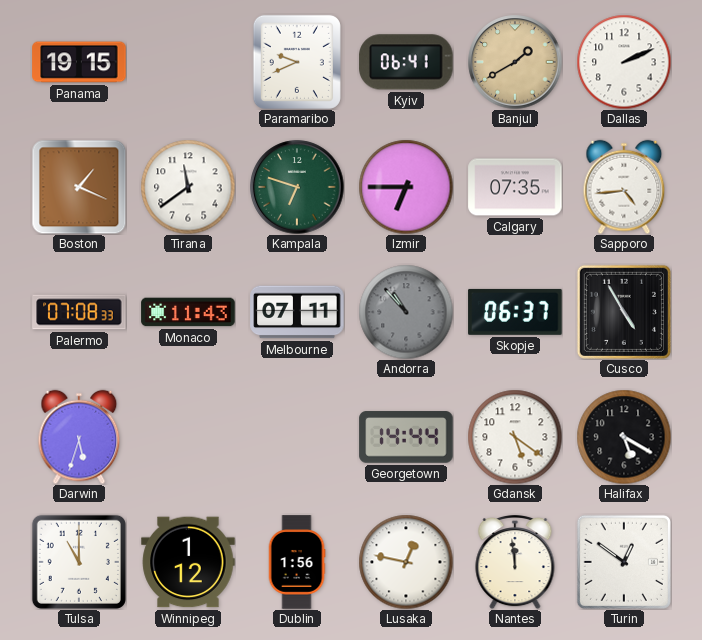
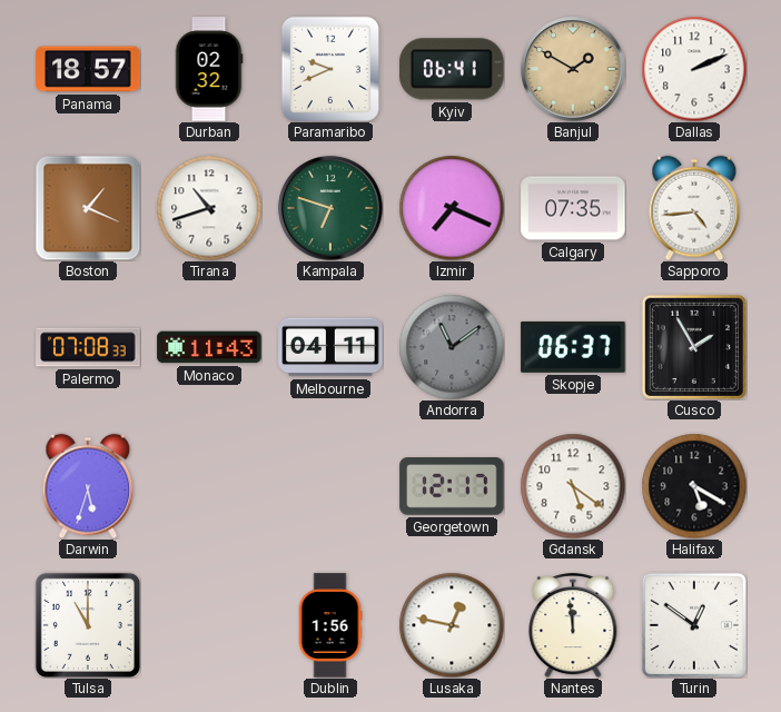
Panama: 19:15 -> 18:57
Durban: none -> 02:32
Banjul: 1:40 -> 1:50
Tirana: 11:39 -> 10:42
Izmir: 6:45 -> 7:19
Melbourne: 07:11 -> 04:11
Andorra: 10:53 -> 11:09
Cusco: 4:55 -> 1:55
Georgetown: 14:44 -> 12:17
Winnipeg: 1:12 -> none
